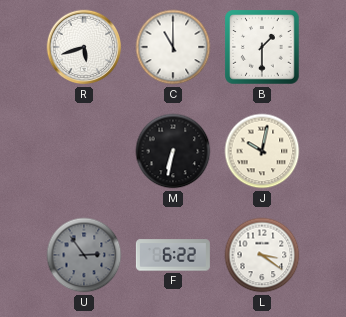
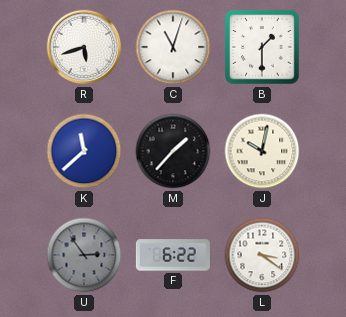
C: 11:00 -> 11:03
K: none -> 11:38
M: 6:32 -> 1:37
